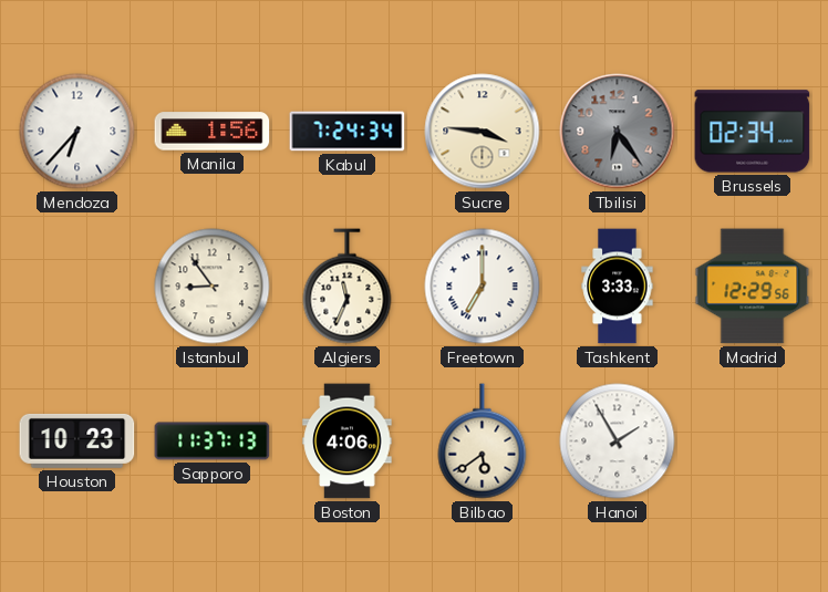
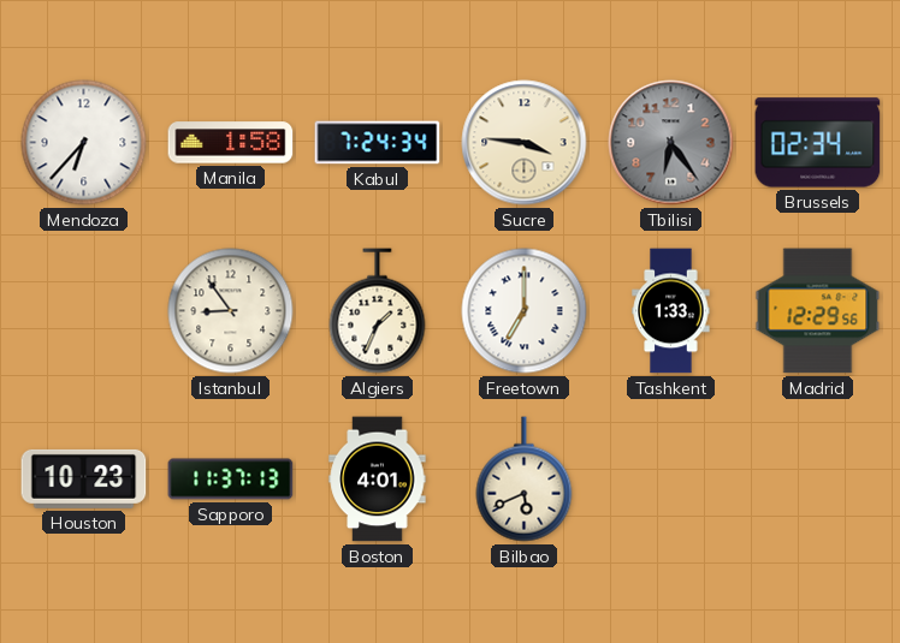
Manila: 1:56 -> 1:58
Algiers: 11:34 -> 1:34
Tashkent: 3:33 -> 1:33
Boston: 4:06 -> 4:01
Bilbao: 5:39 -> 5:41
Hanoi: 1:55 -> none
